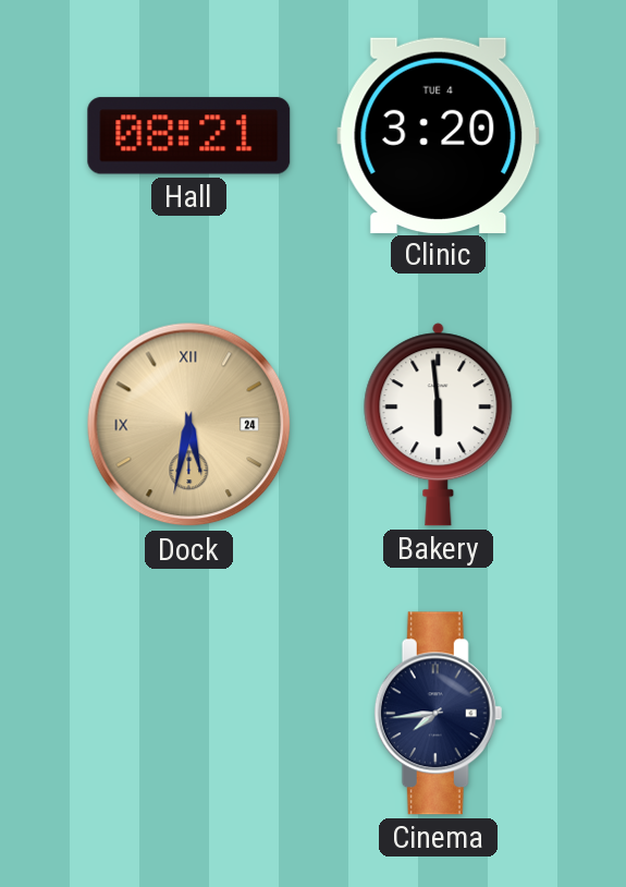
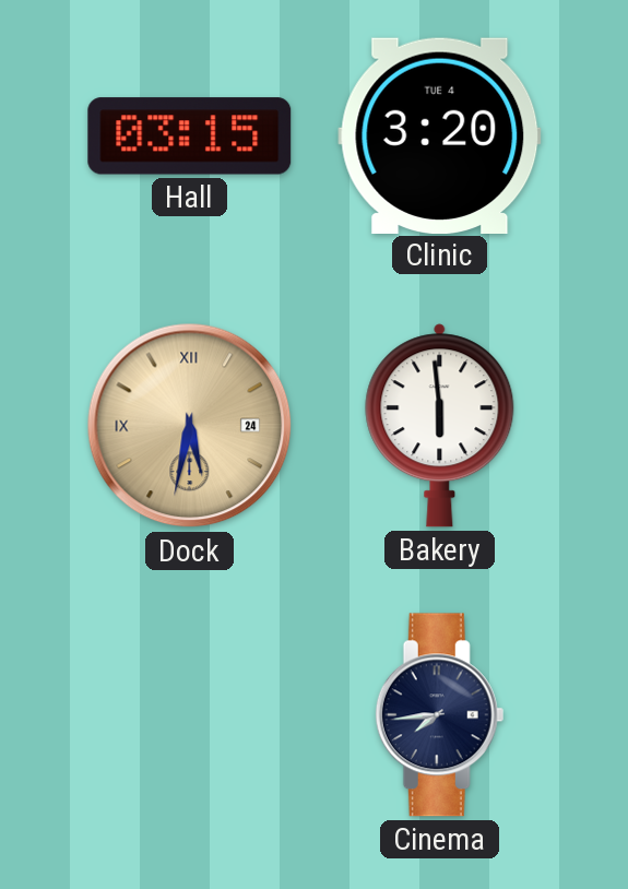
Hall: 08:21 -> 03:15
